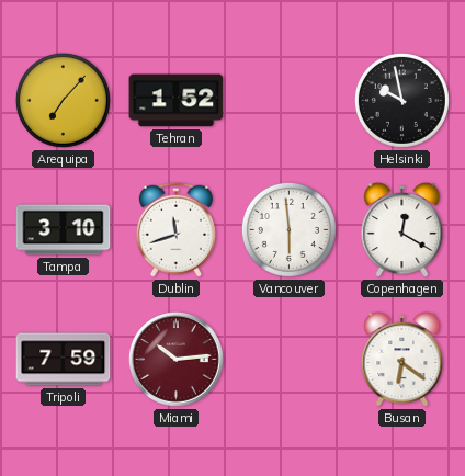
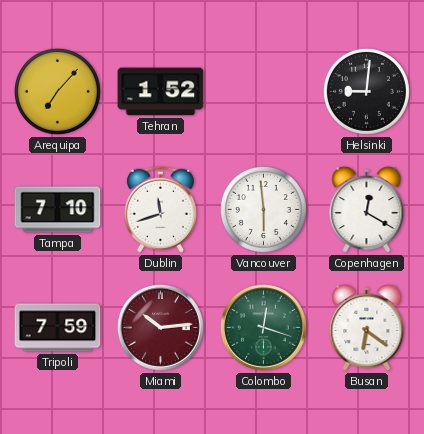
Helsinki: 9:58 -> 9:01
Tampa: 3:10 -> 7:10
Colombo: none -> 12:18
